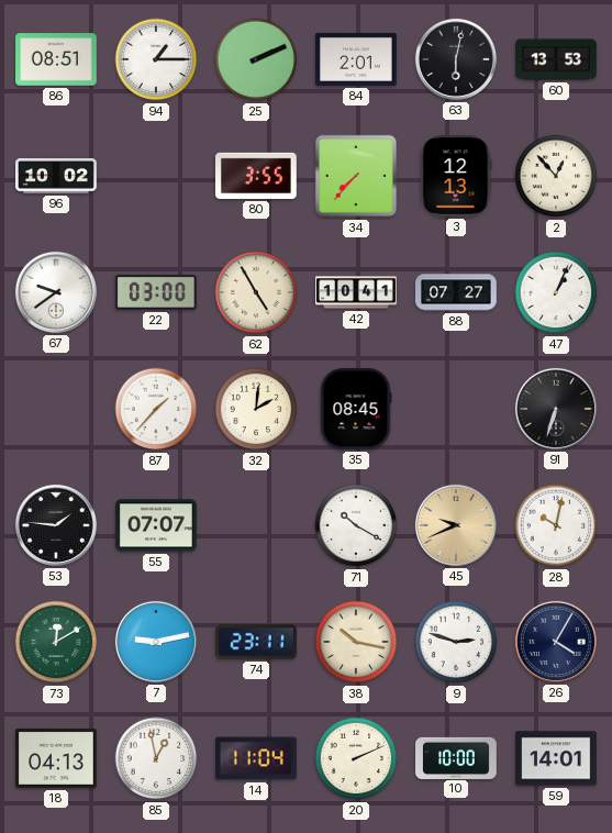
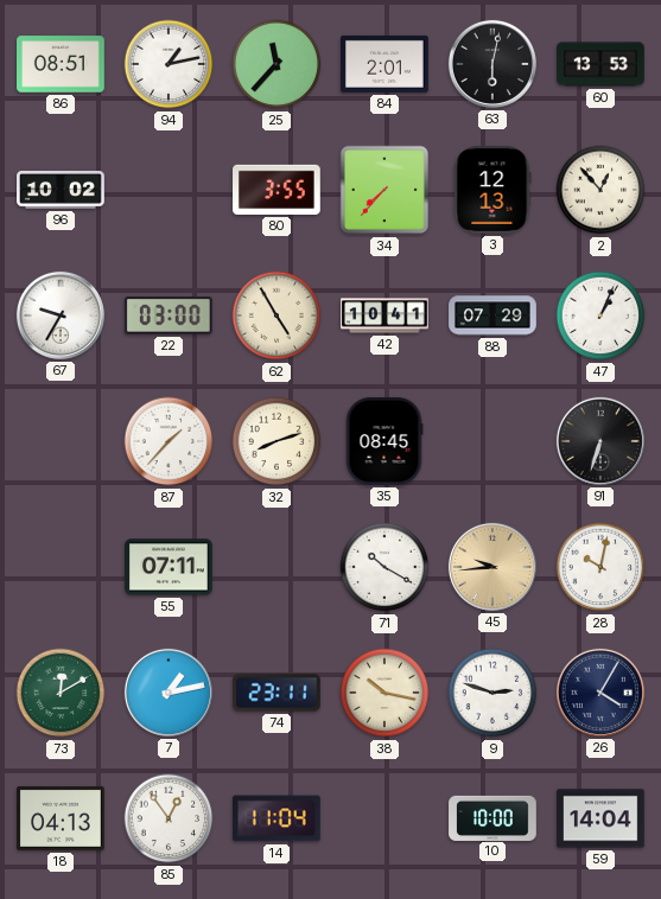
94: 1:15 -> 1:13
25: 2:11 -> 11:37
67: 9:39 -> 9:35
88: 07:27 -> 07:29
32: 2:01 -> 8:12
53: 1:46 -> none
55: 07:07 -> 07:11
45: 9:41 -> 9:44
7: 9:13 -> 1:13
85: 12:58 -> 12:54
20: 2:11 -> none
59: 14:01 -> 14:04
